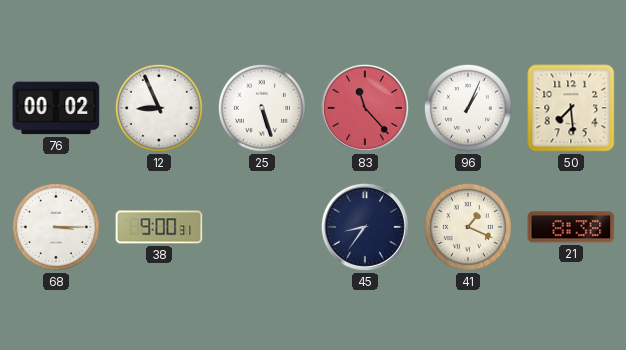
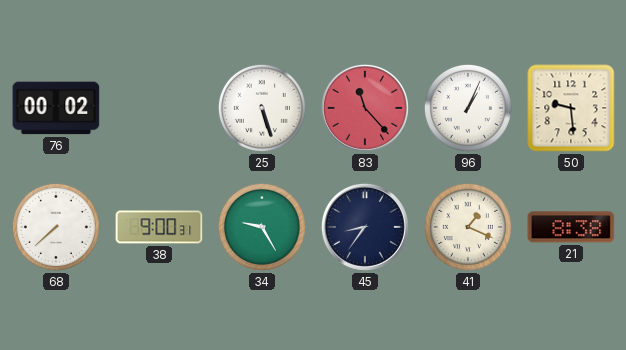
12: 8:56 -> none
50: 7:29 -> 9:29
68: 3:15 -> 7:38
34: none -> 9:25
